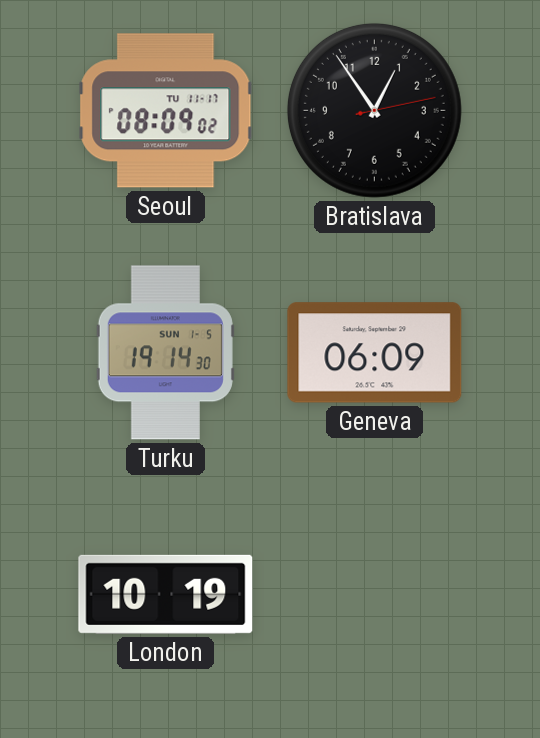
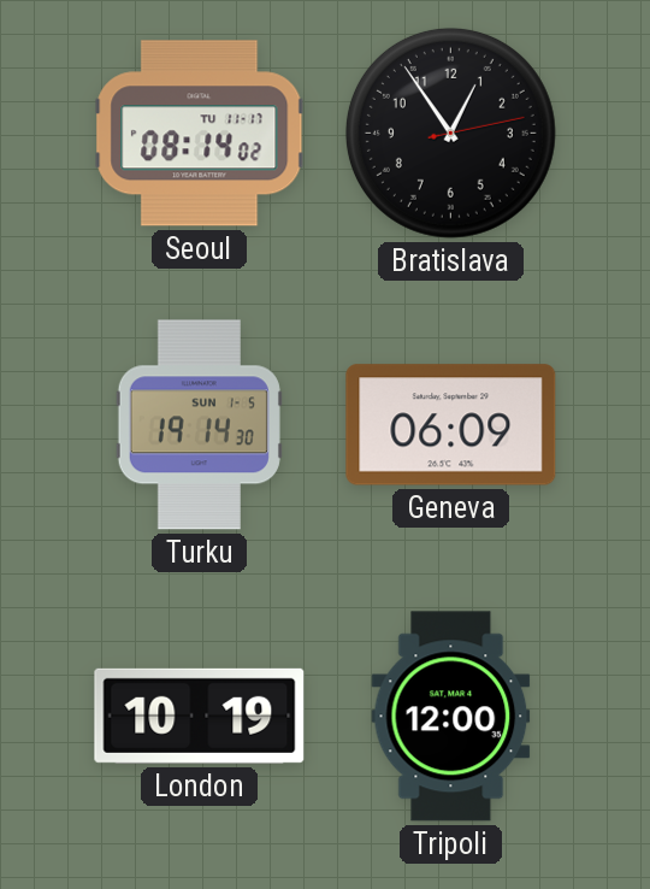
Seoul: 08:09 -> 08:14
Tripoli: none -> 12:00
